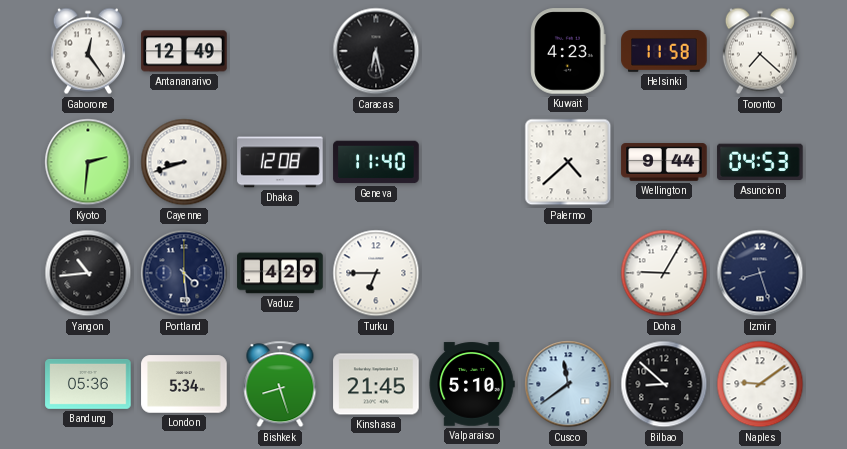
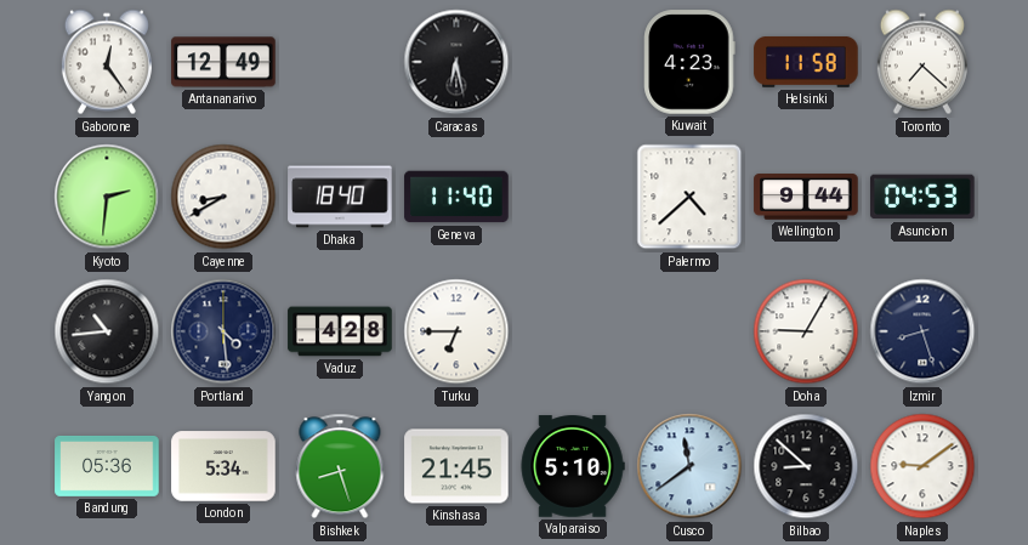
Cayenne: 8:42 -> 8:40
Dhaka: 12:08 -> 18:40
Vaduz: 4:29 -> 4:28
